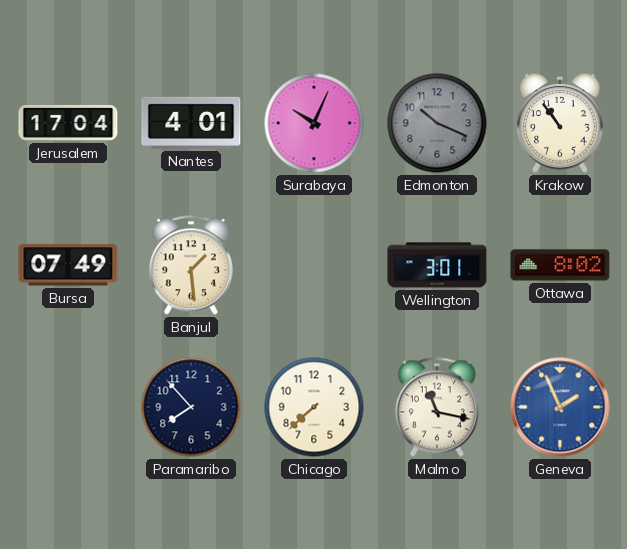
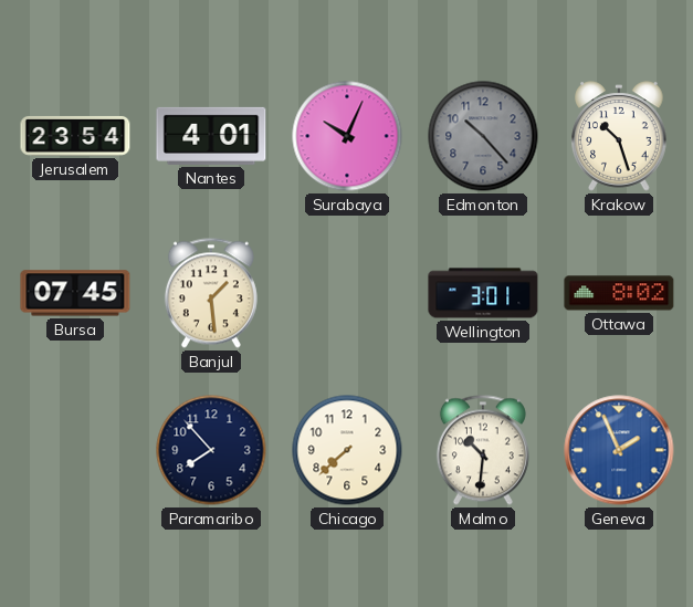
Jerusalem: 17:04 -> 23:54
Edmonton: 10:19 -> 10:23
Krakow: 10:54 -> 10:27
Bursa: 07:49 -> 07:45
Malmo: 11:17 -> 10:31
